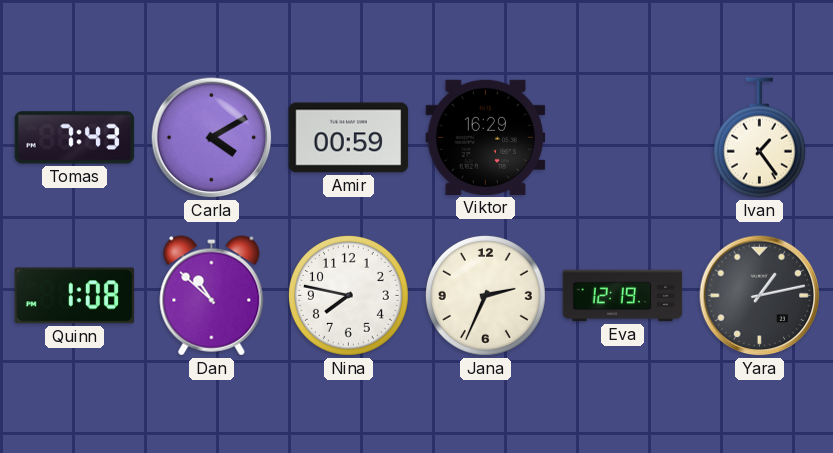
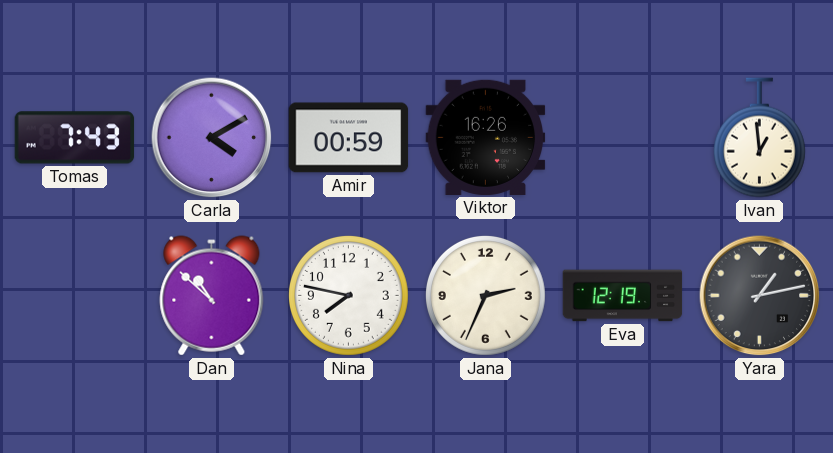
Viktor: 16:29 -> 16:26
Ivan: 1:24 -> 12:59
Quinn: 1:08 -> none
